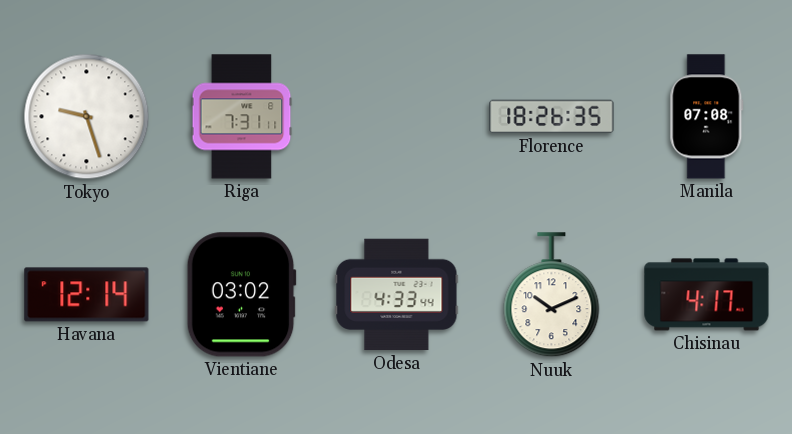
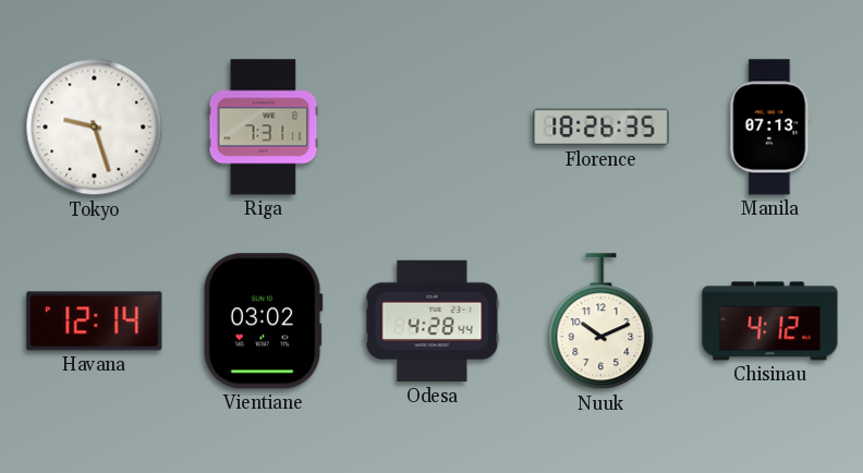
Manila: 07:08 -> 07:13
Odesa: 4:33 -> 4:28
Chisinau: 4:17 -> 4:12
